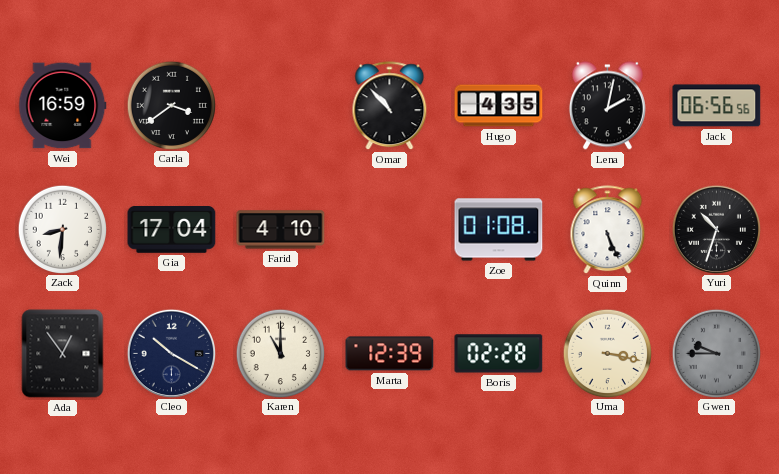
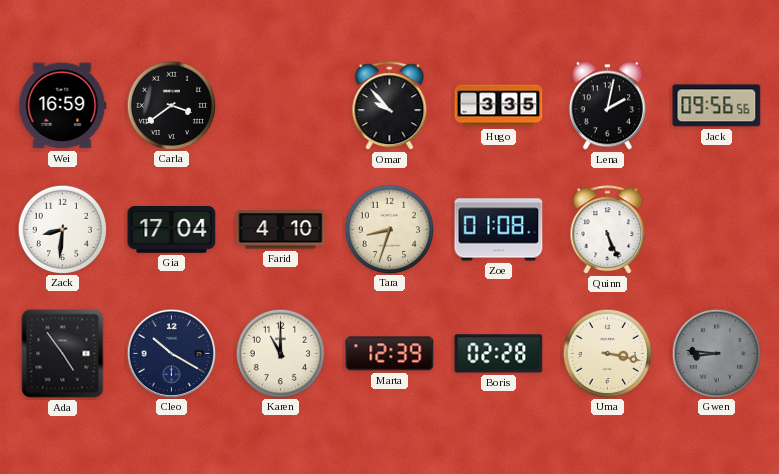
Omar: 10:53 -> 9:53
Hugo: 4:35 -> 3:35
Jack: 06:56 -> 09:56
Tara: none -> 8:33
Yuri: 10:33 -> none
Ada: 12:54 -> 4:54
Gwen: 9:45 -> 8:46
